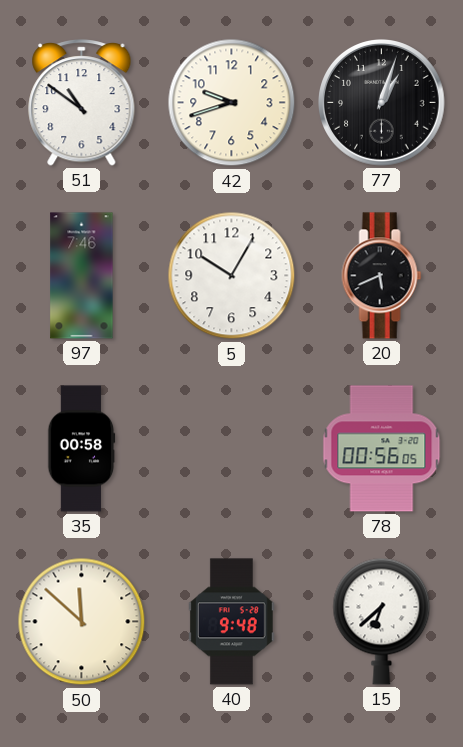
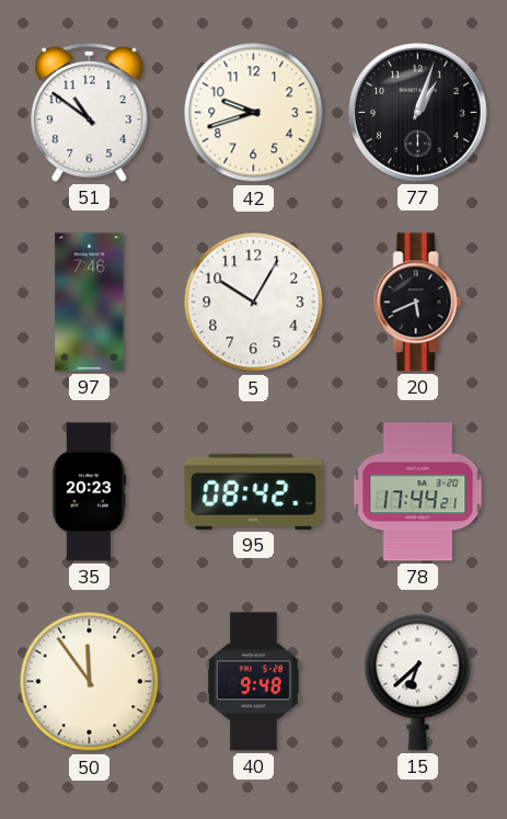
35: 00:58 -> 20:23
95: none -> 08:42
78: 00:56 -> 17:44
50: 11:52 -> 11:54
